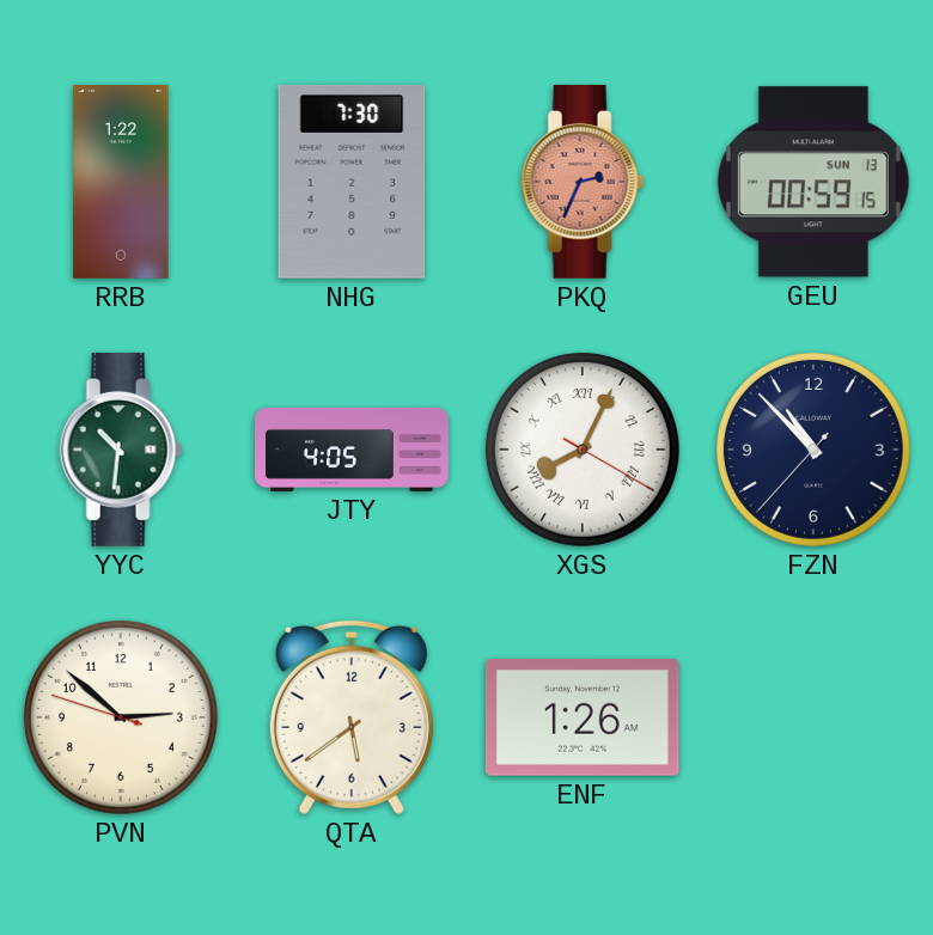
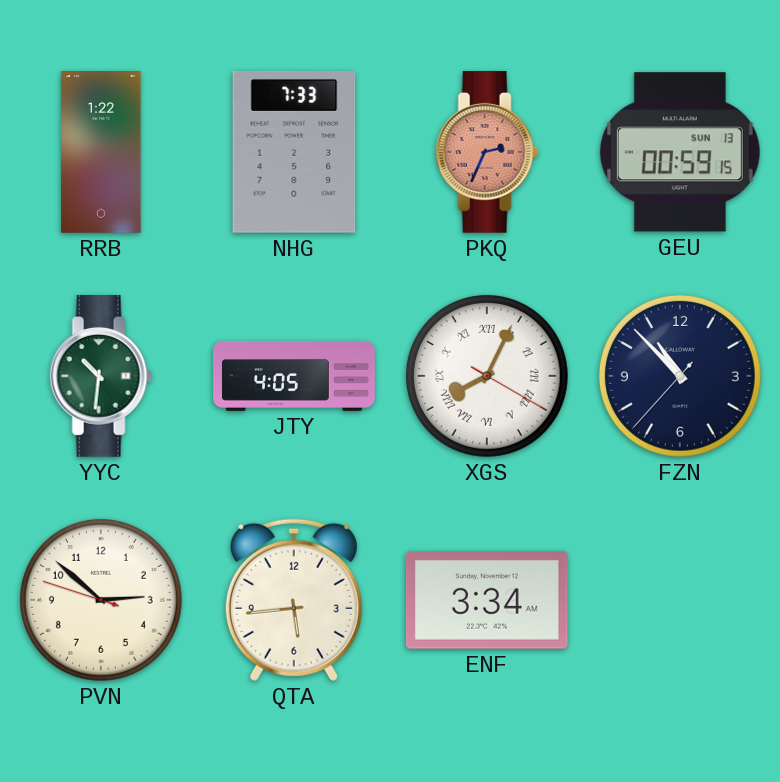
NHG: 7:30 -> 7:33
QTA: 5:39 -> 5:44
ENF: 1:26 -> 3:34
